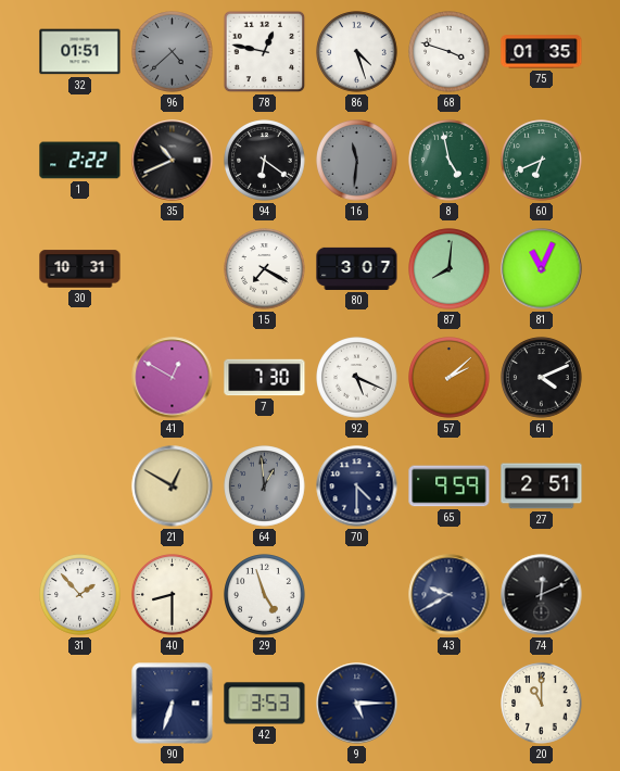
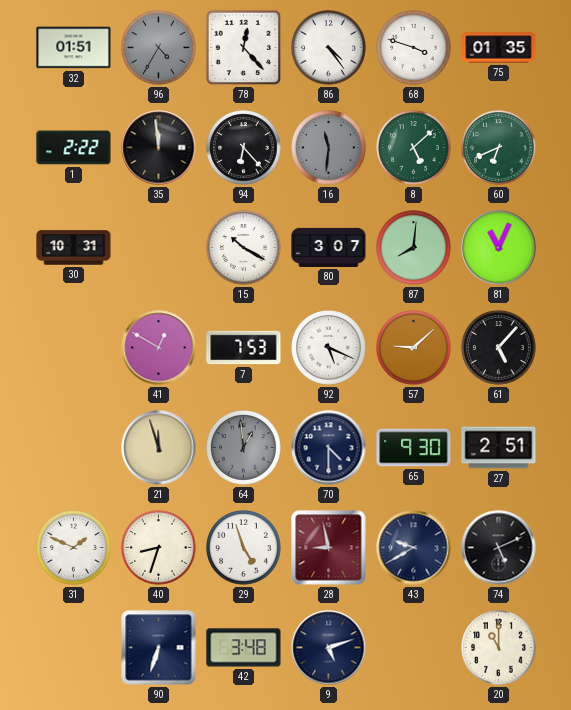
96: 4:38 -> 4:35
78: 12:47 -> 12:23
86: 4:27 -> 4:24
35: 10:41 -> 11:59
94: 6:21 -> 6:23
8: 4:58 -> 5:08
15: 7:20 -> 10:20
7: 7:30 -> 7:53
57: 2:08 -> 9:08
61: 4:11 -> 5:07
21: 12:50 -> 11:57
65: 9:59 -> 9:30
31: 1:53 -> 1:49
40: 8:30 -> 8:33
28: none -> 8:58
74: 12:11 -> 5:11
42: 3:53 -> 3:48
9: 5:15 -> 5:12
